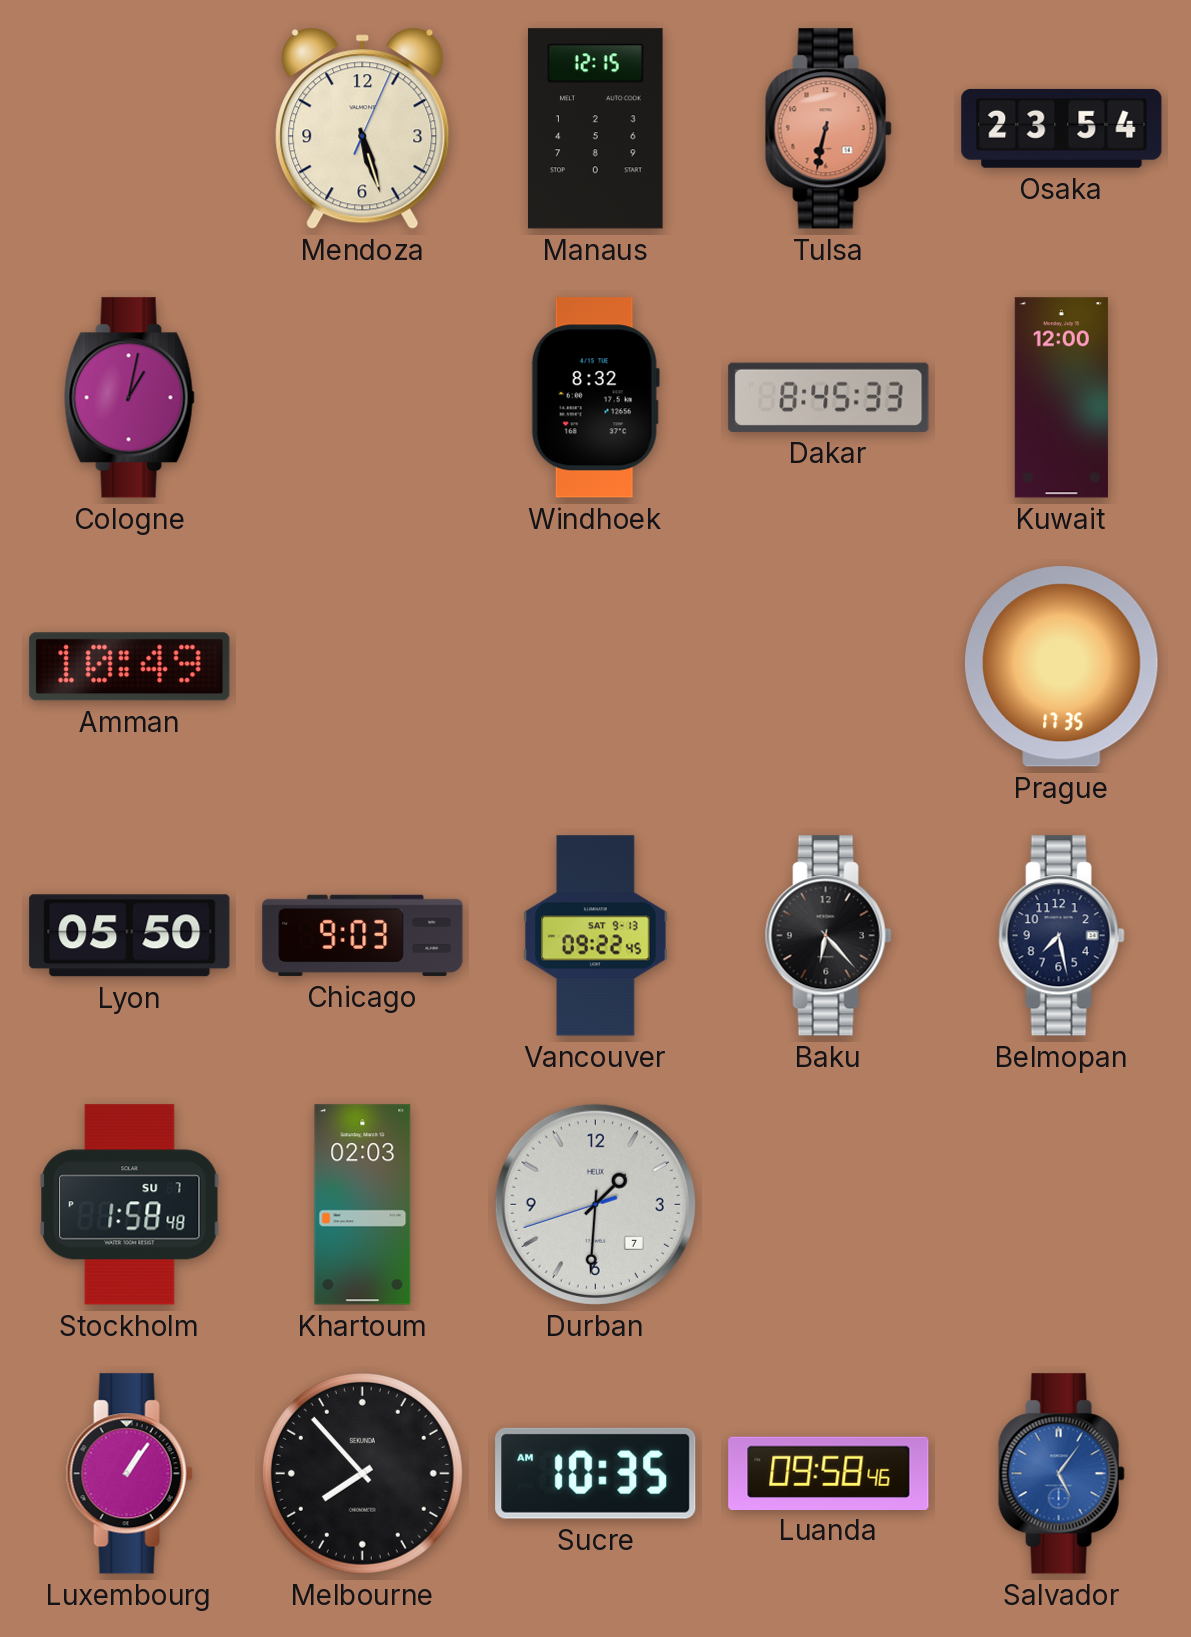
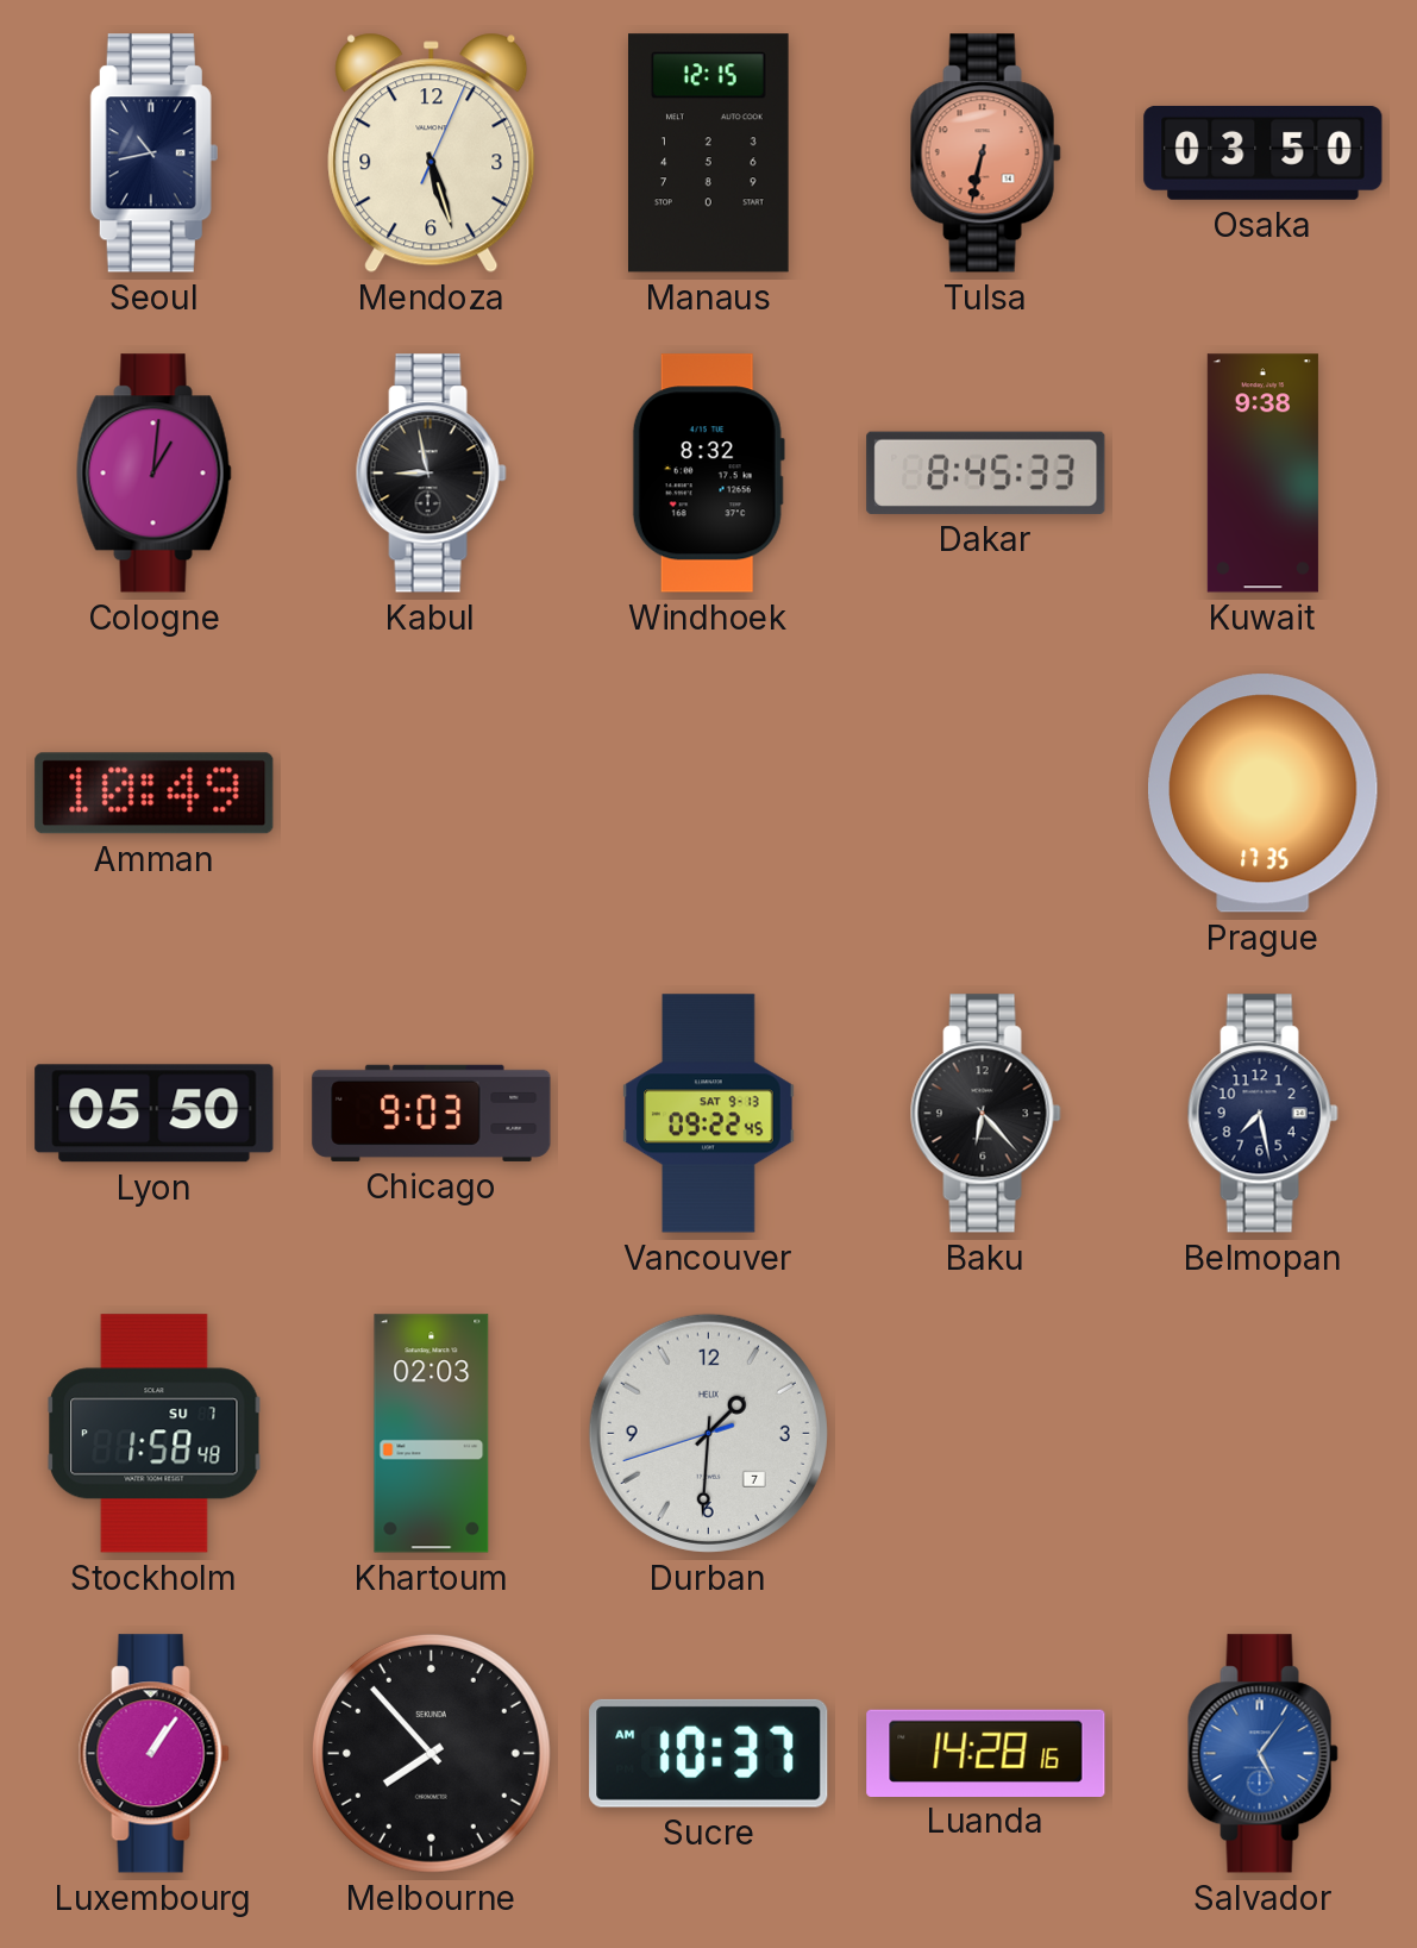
Seoul: none -> 10:43
Osaka: 23:54 -> 03:50
Cologne: 1:02 -> 1:01
Kabul: none -> 8:58
Kuwait: 12:00 -> 9:38
Sucre: 10:35 -> 10:37
Luanda: 09:58 -> 14:28
